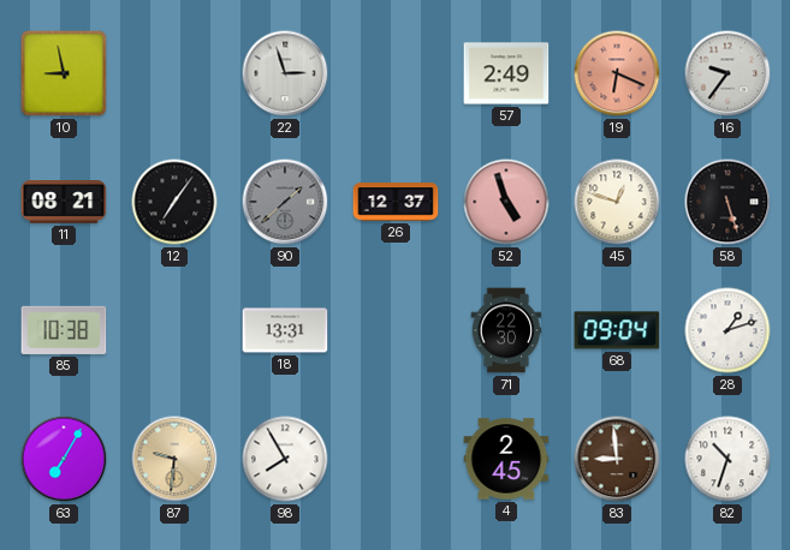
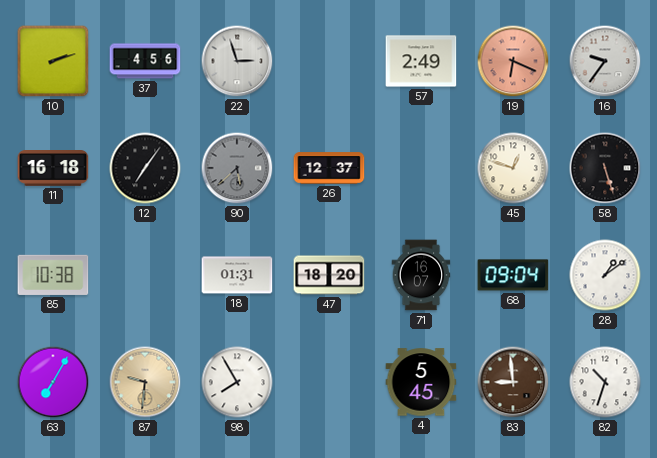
10: 8:58 -> 2:12
37: none -> 4:56
11: 08:21 -> 16:18
90: 1:38 -> 5:38
52: 4:57 -> none
18: 13:31 -> 01:31
47: none -> 18:20
71: 22:30 -> 16:07
28: 1:12 -> 1:09
4: 2:45 -> 5:45
